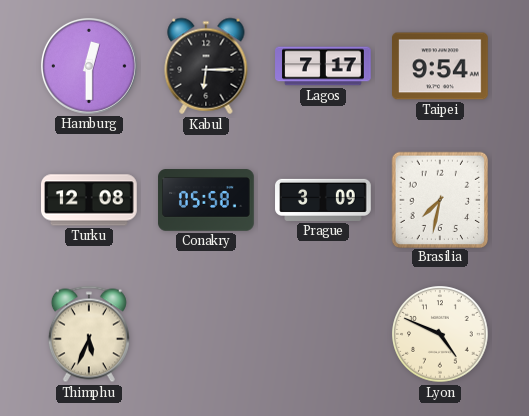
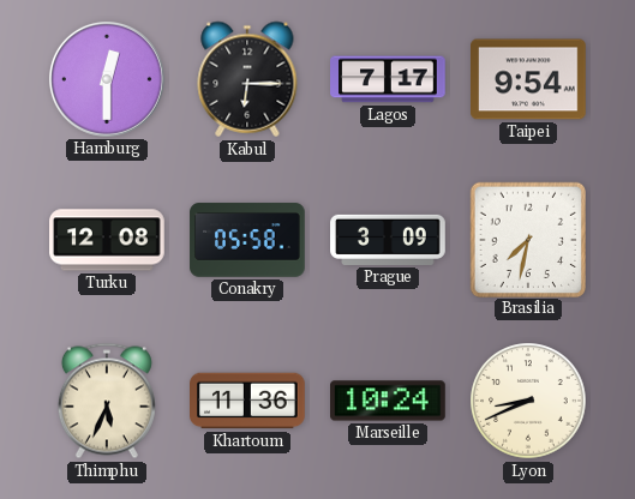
Khartoum: none -> 11:36
Marseille: none -> 10:24
Lyon: 4:49 -> 8:41
